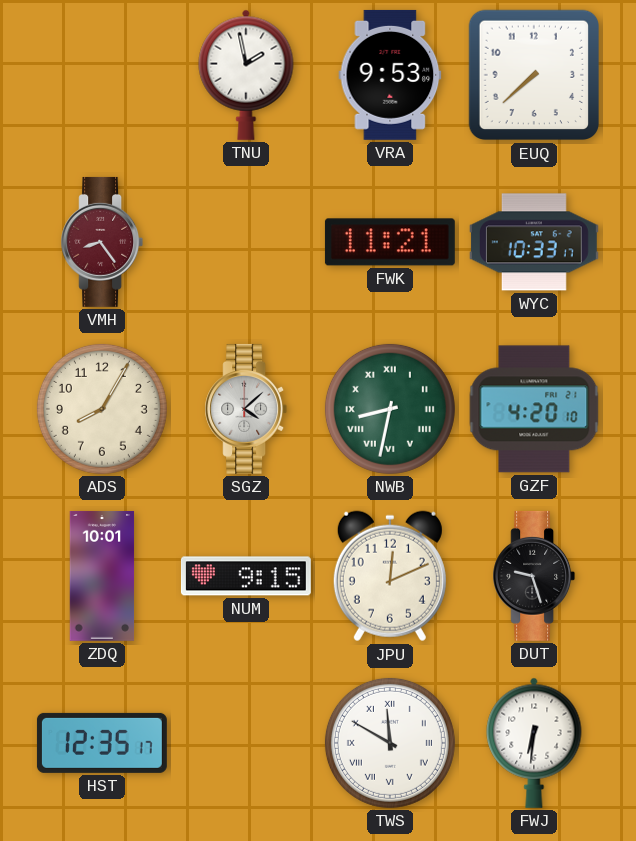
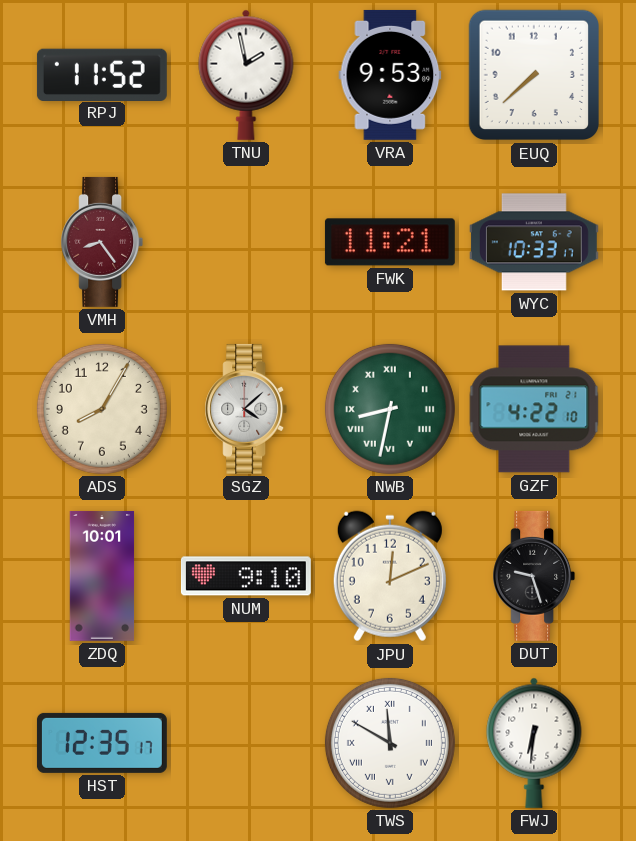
RPJ: none -> 11:52
GZF: 4:20 -> 4:22
NUM: 9:15 -> 9:10
